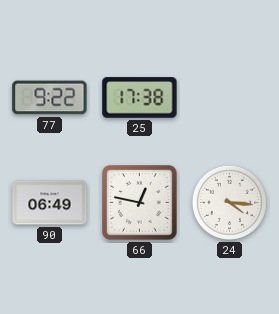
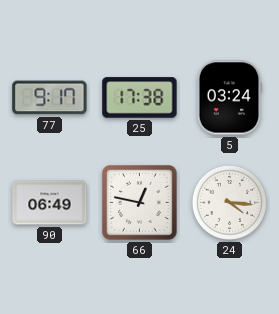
77: 9:22 -> 9:17
5: none -> 03:24
